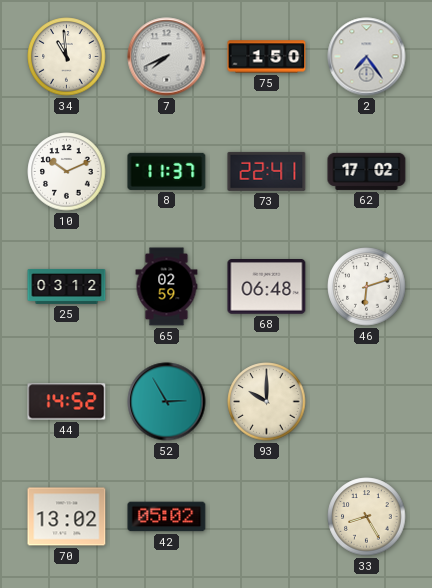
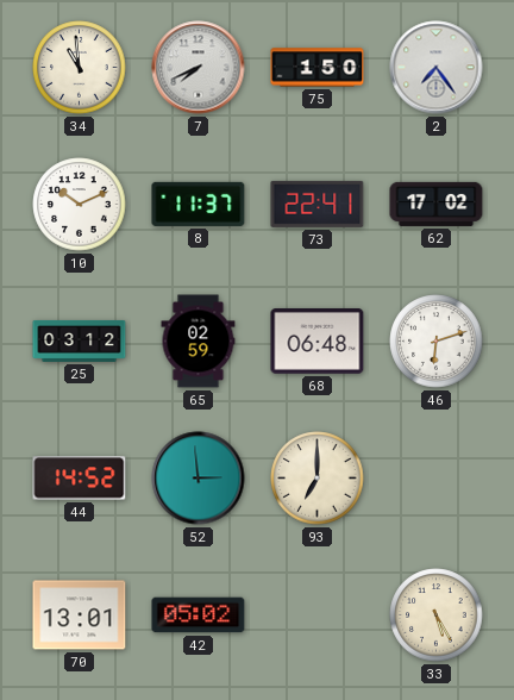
52: 2:55 -> 2:59
93: 10:00 -> 7:00
70: 13:02 -> 13:01
33: 8:25 -> 5:25
